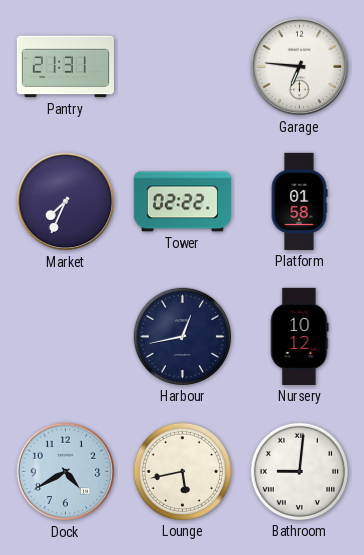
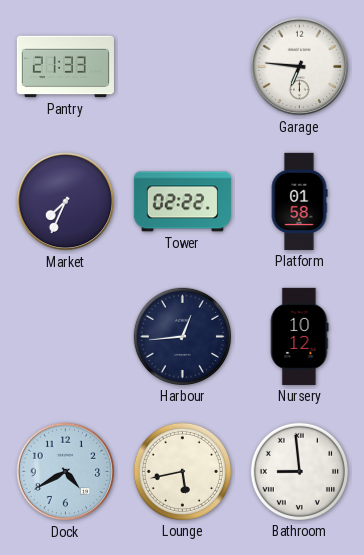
Pantry: 21:31 -> 21:33
Harbour: 12:43 -> 12:44
Bathroom: 9:01 -> 8:59
